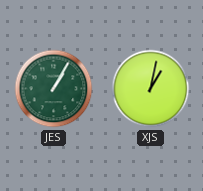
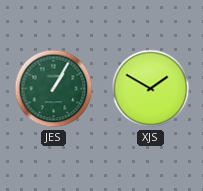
XJS: 1:02 -> 1:50
